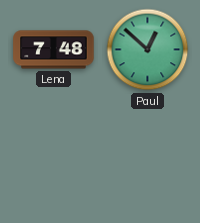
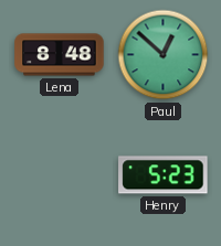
Lena: 7:48 -> 8:48
Henry: none -> 5:23
